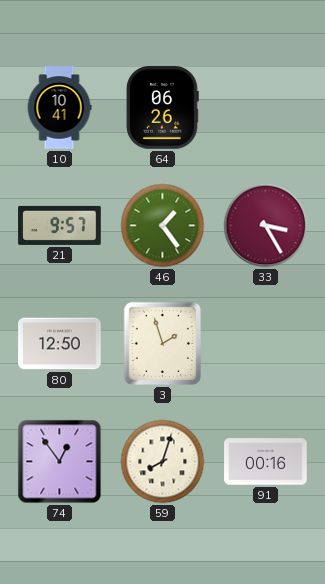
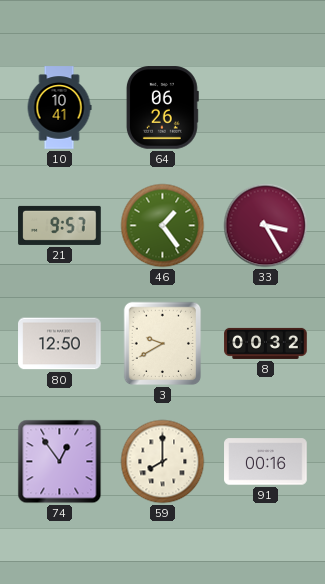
3: 1:57 -> 9:40
8: none -> 00:32
59: 8:03 -> 8:00
